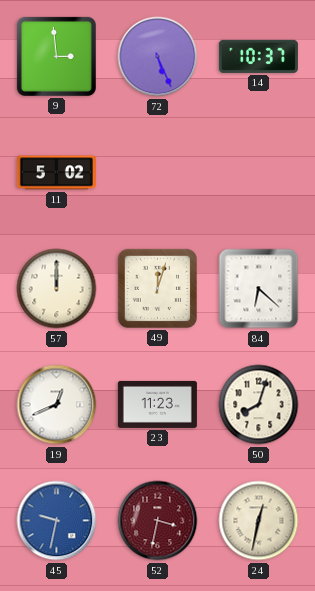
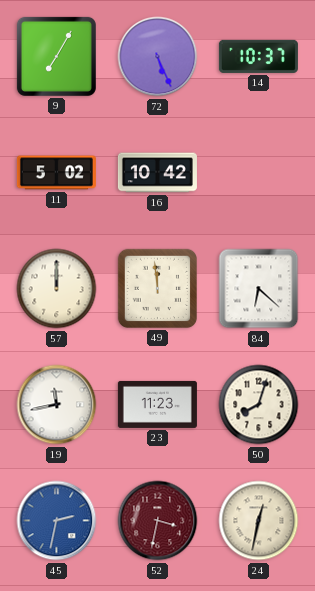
9: 2:59 -> 7:05
16: none -> 10:42
49: 12:03 -> 11:59
19: 12:41 -> 11:43
45: 9:32 -> 2:32
